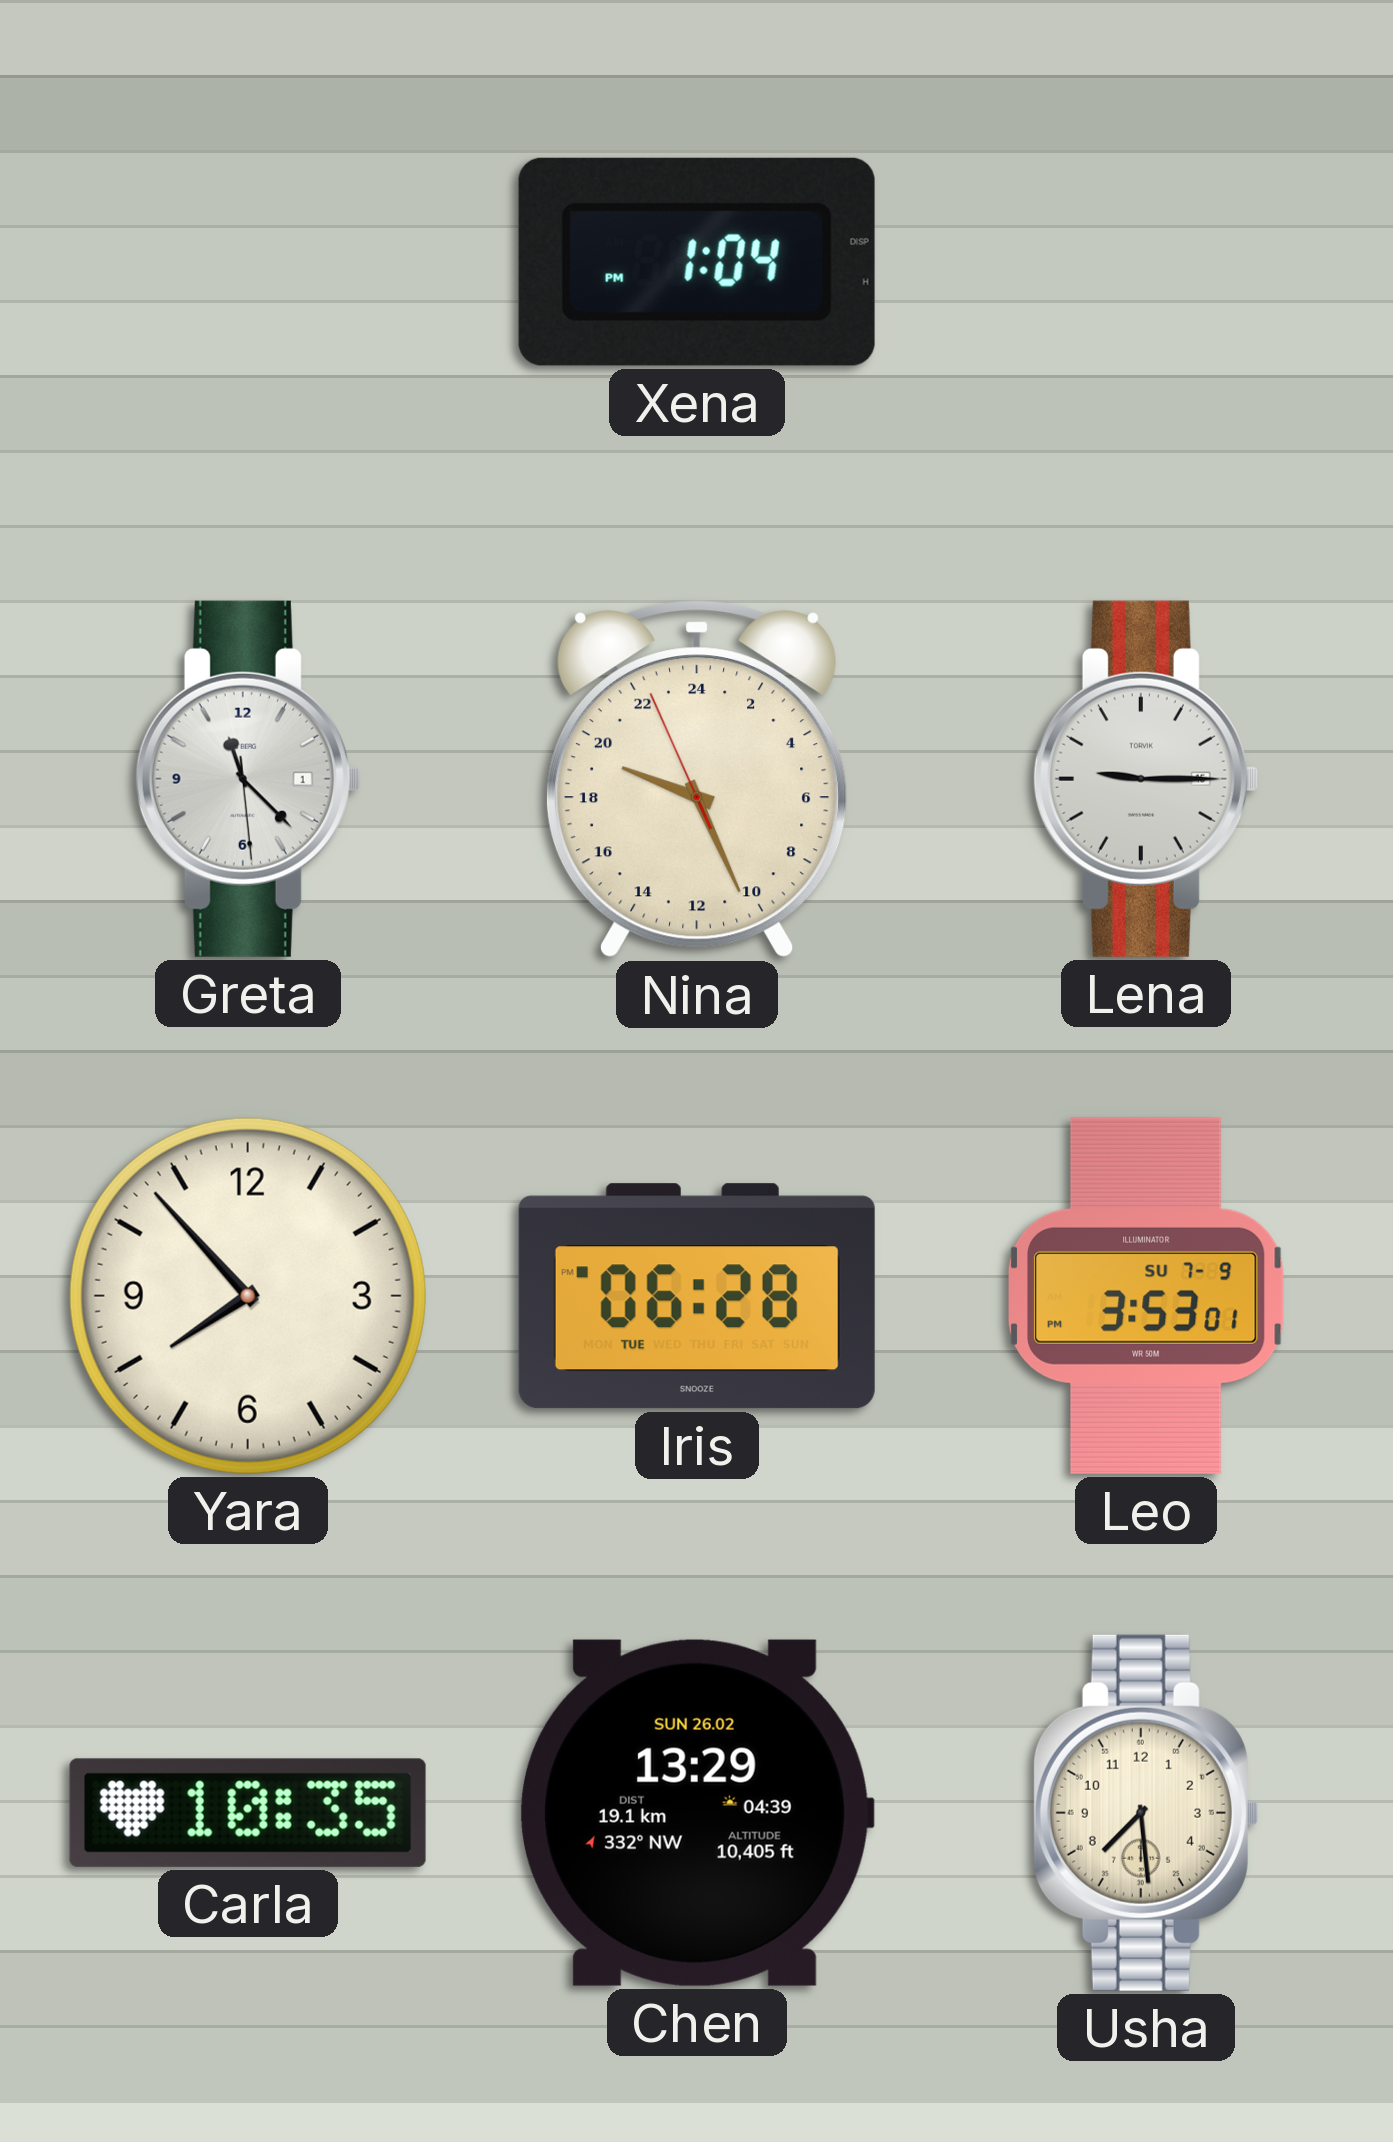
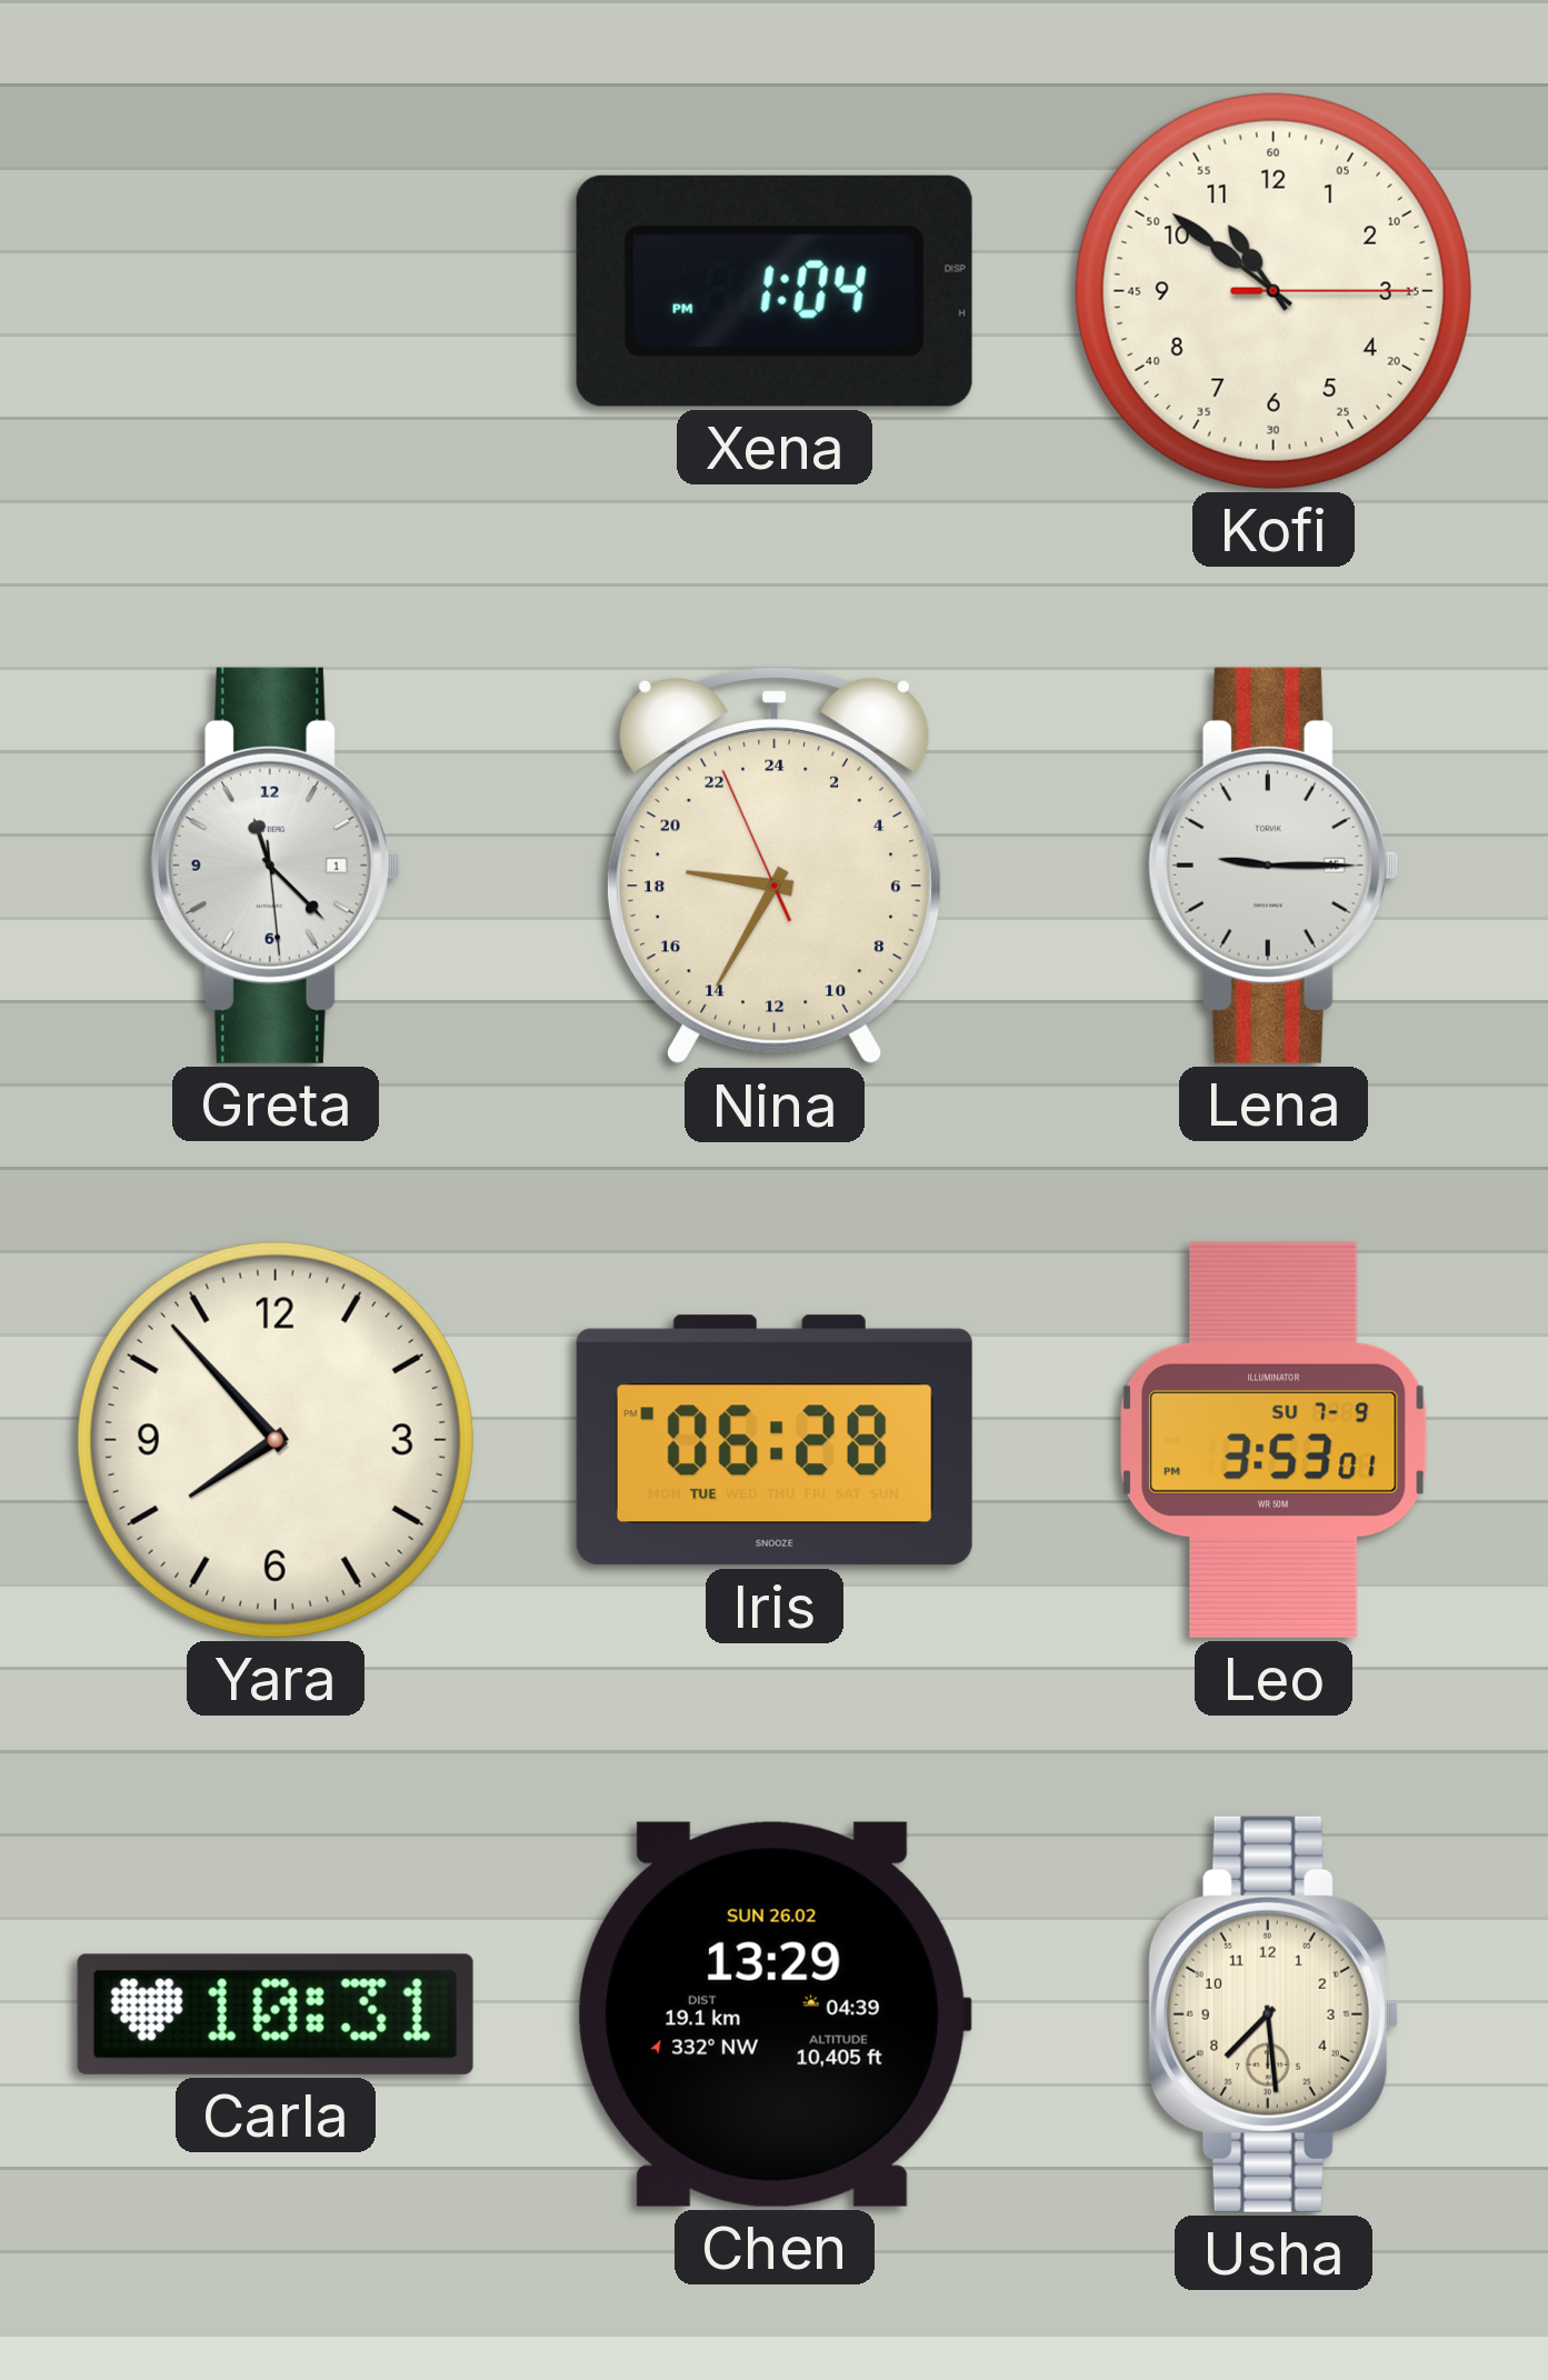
Kofi: none -> 10:51
Nina: 19:25 -> 18:34
Carla: 10:35 -> 10:31
